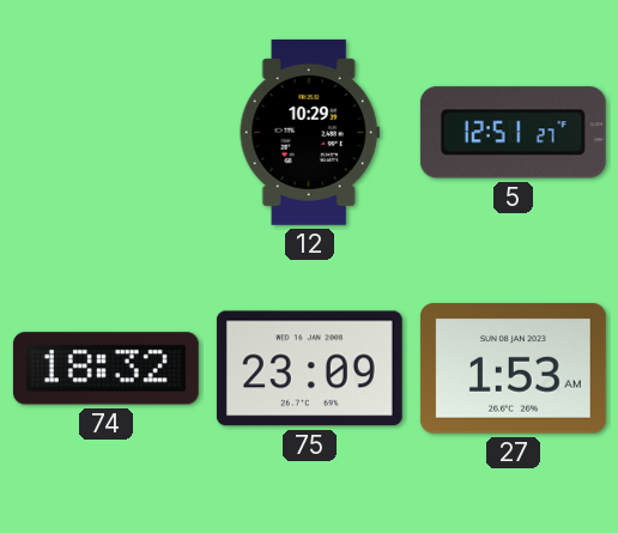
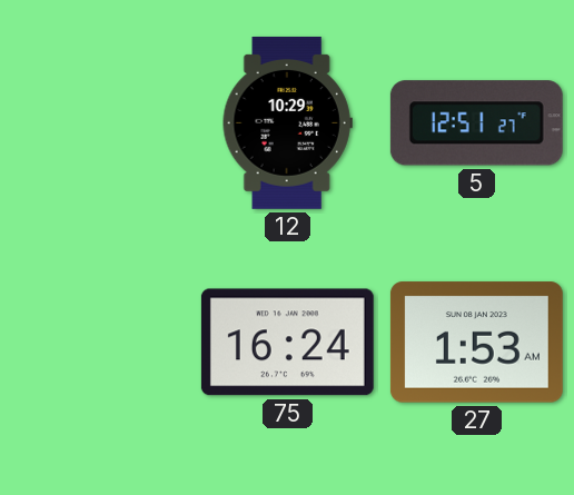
74: 18:32 -> none
75: 23:09 -> 16:24
